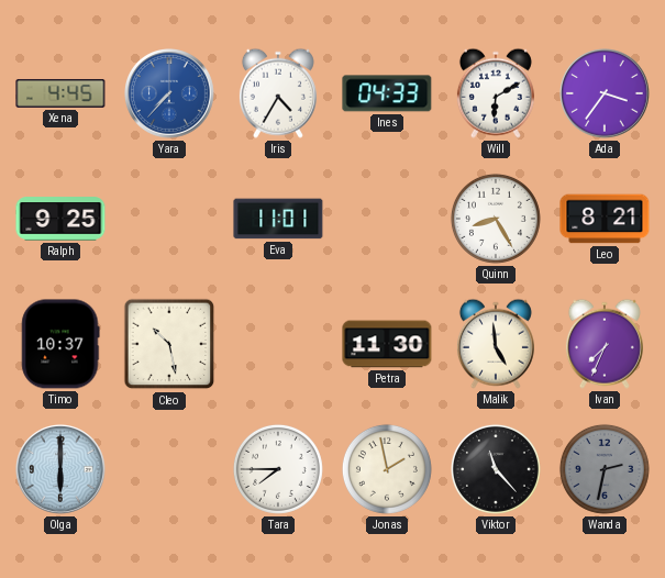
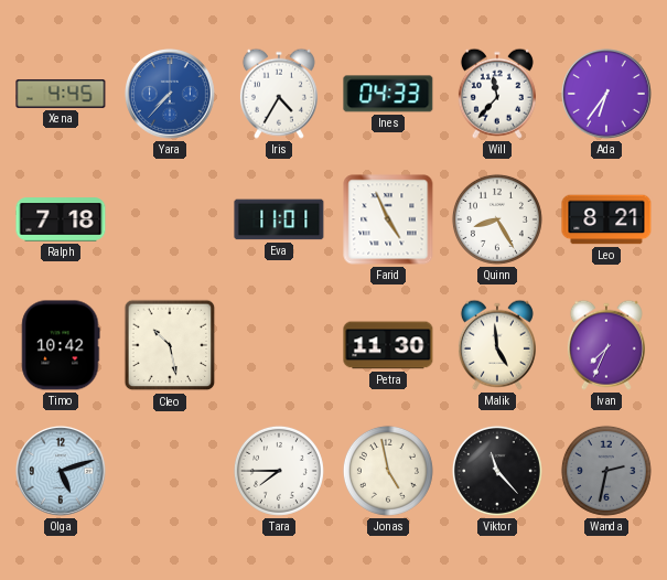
Will: 6:10 -> 11:37
Ada: 3:36 -> 6:36
Ralph: 9:25 -> 7:18
Farid: none -> 4:56
Timo: 10:37 -> 10:42
Olga: 6:00 -> 5:12
Jonas: 1:58 -> 4:58
